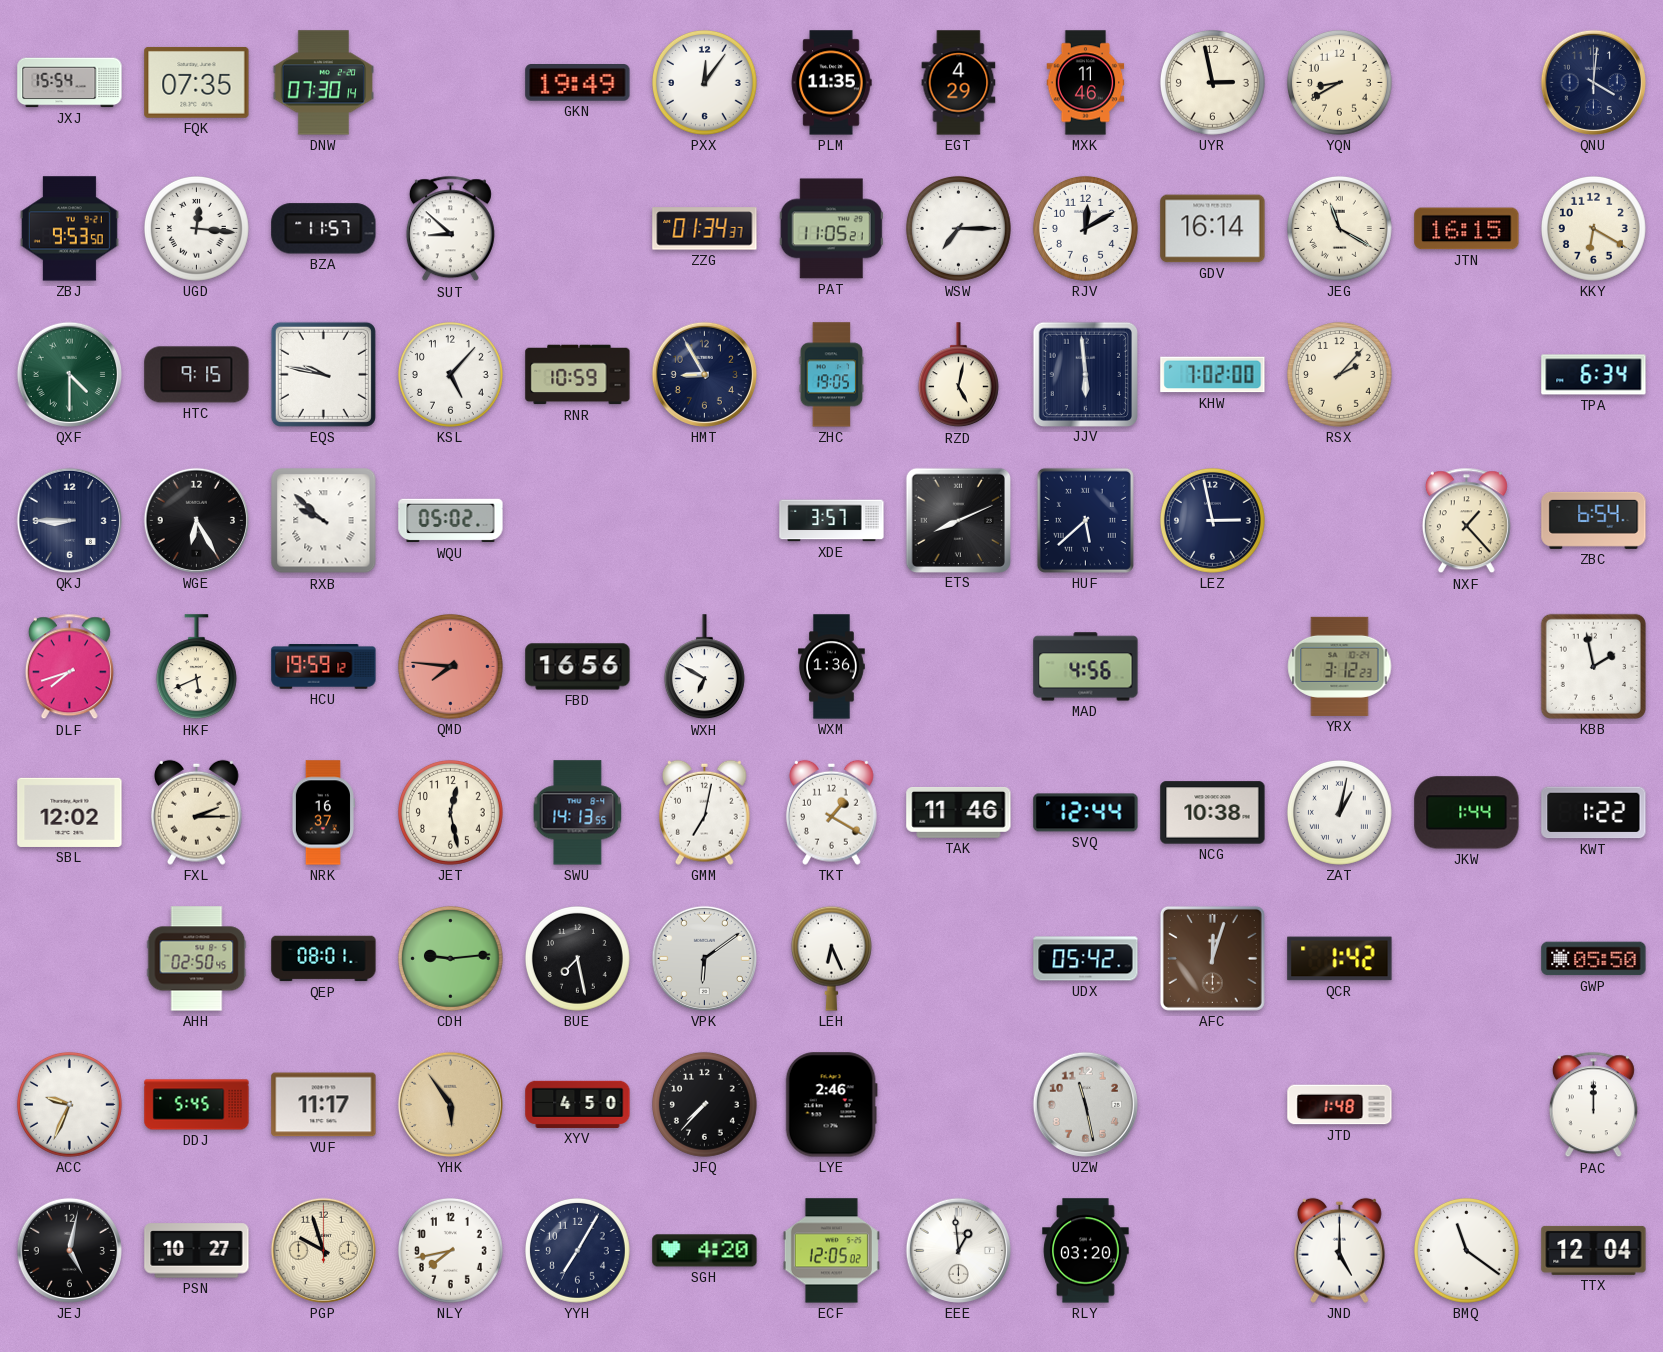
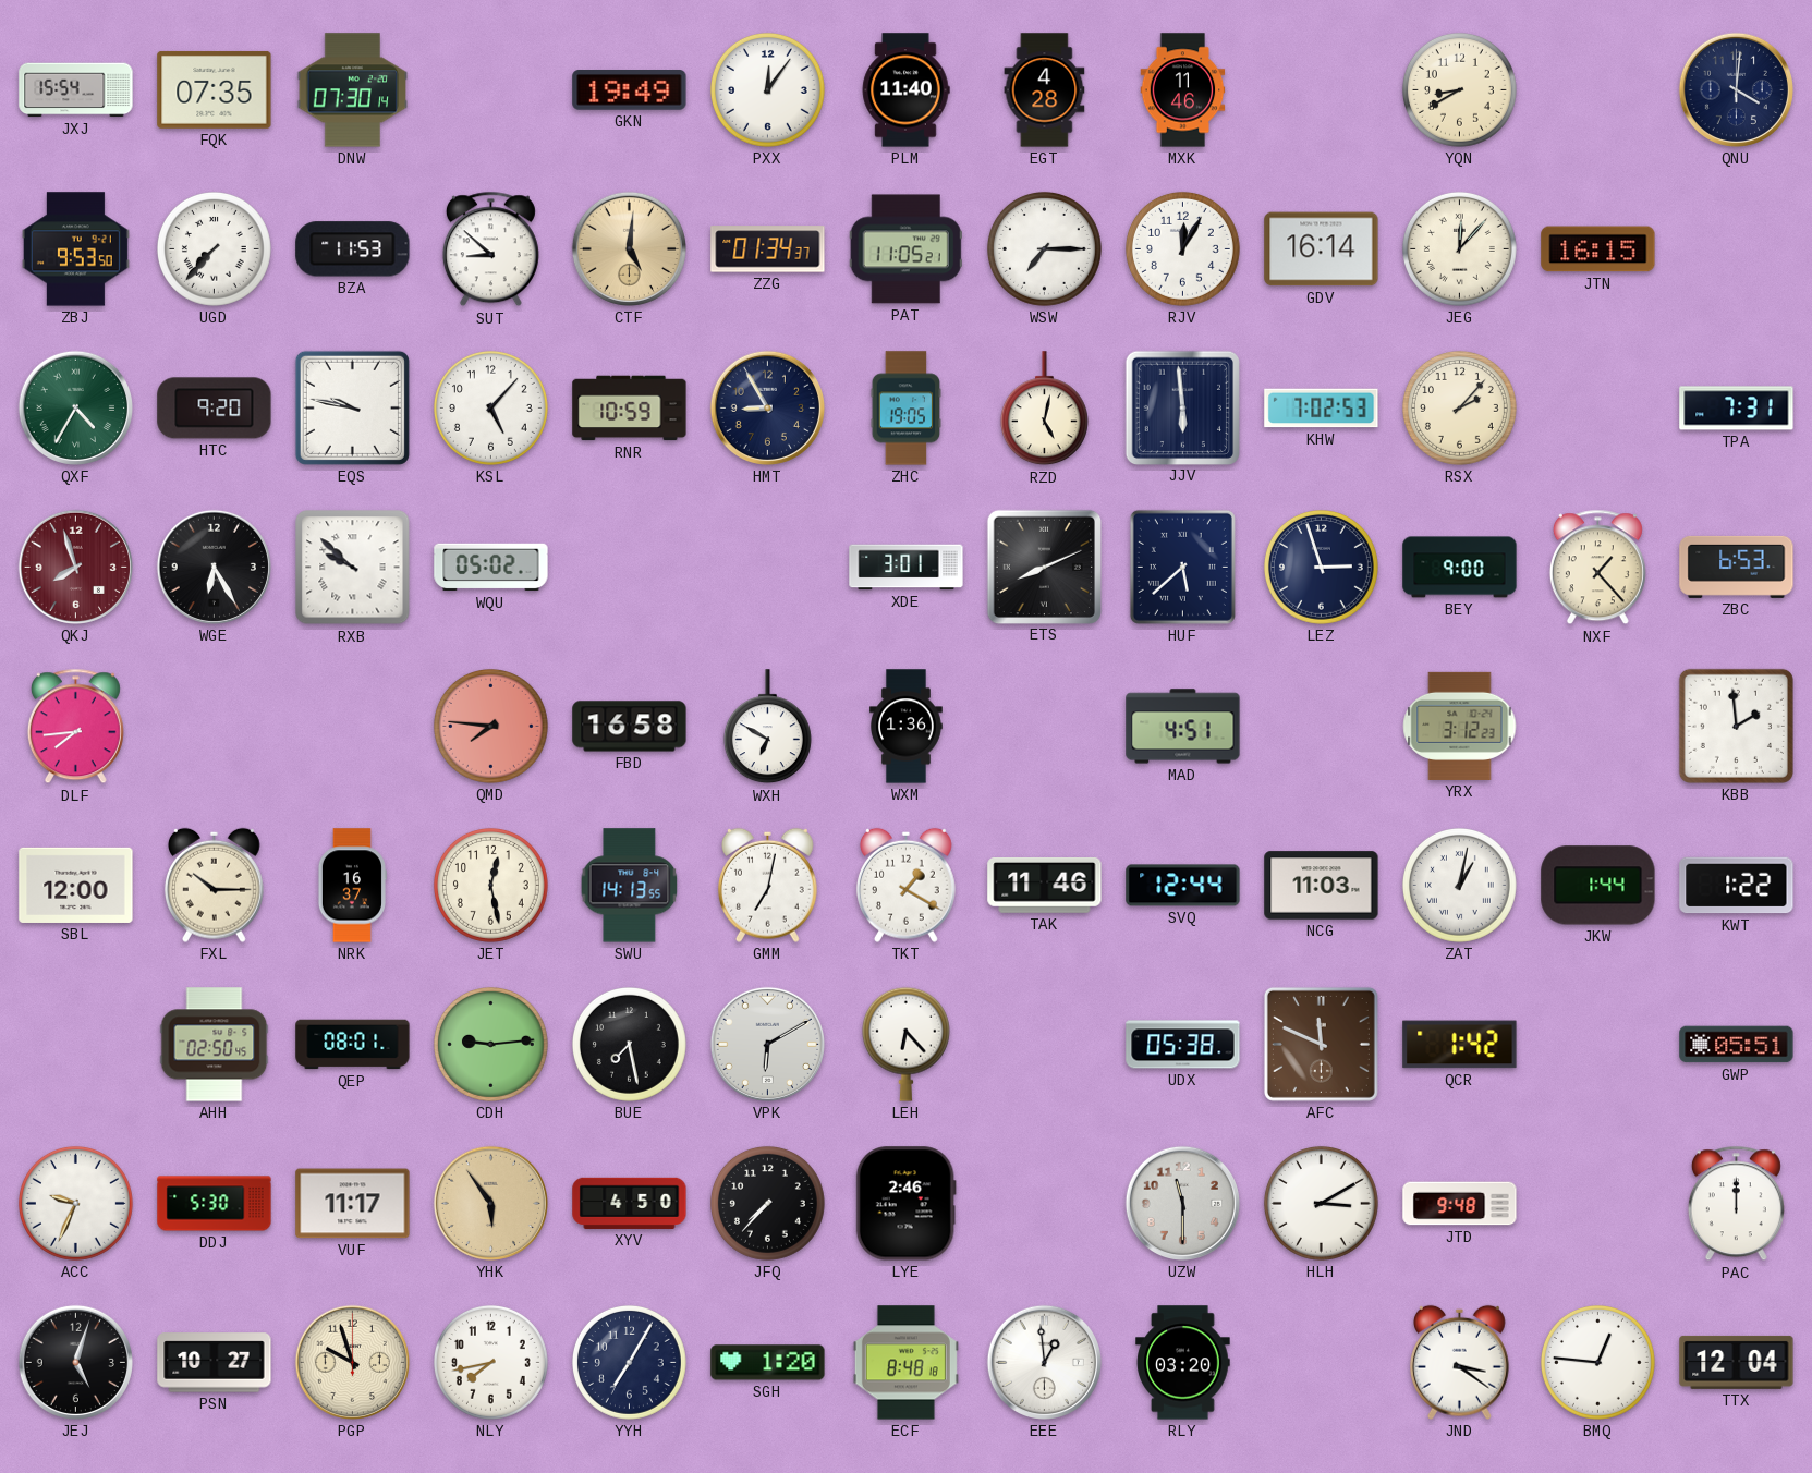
PLM: 11:35 -> 11:40
EGT: 4:29 -> 4:28
UYR: 2:58 -> none
UGD: 12:16 -> 7:37
BZA: 11:57 -> 11:53
CTF: none -> 5:01
RJV: 12:10 -> 12:05
JEG: 11:20 -> 12:07
KKY: 6:20 -> none
QXF: 4:30 -> 4:35
HTC: 9:15 -> 9:20
KHW: 7:02:00 -> 7:02:53
TPA: 6:34 -> 7:31
QKJ: 8:45 -> 7:57
QKJ dial: navy -> burgundy
XDE: 3:57 -> 3:01
LEZ: 2:58 -> 2:57
BEY: none -> 9:00
ZBC: 6:54 -> 6:53
DLF: 7:42 -> 7:44
HKF: 5:41 -> none
HCU: 19:59 -> none
FBD: 16:56 -> 16:58
MAD: 4:56 -> 4:51
KBB: 1:58 -> 1:59
SBL: 12:02 -> 12:00
FXL: 2:15 -> 10:15
NCG: 10:38 -> 11:03
VPK: 6:09 -> 6:10
LEH: 6:26 -> 6:23
UDX: 05:42 -> 05:38
AFC: 12:03 -> 11:49
GWP: 05:50 -> 05:51
DDJ: 5:45 -> 5:30
UZW: 11:28 -> 11:30
HLH: none -> 3:10
JTD: 1:48 -> 9:48
JEJ: 5:02 -> 5:03
SGH: 4:20 -> 1:20
ECF: 12:05 -> 8:48
JND: 5:00 -> 3:21
BMQ: 11:21 -> 12:46
